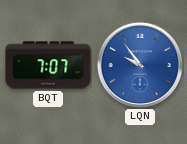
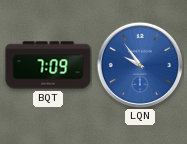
BQT: 7:07 -> 7:09
